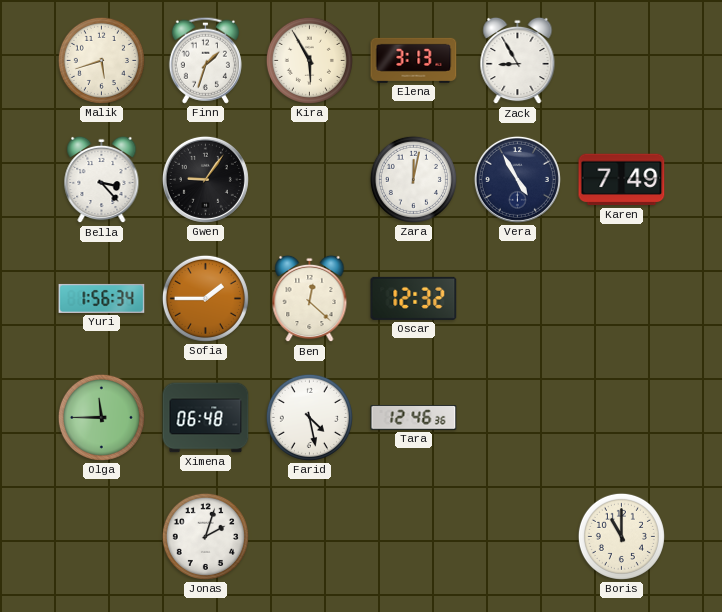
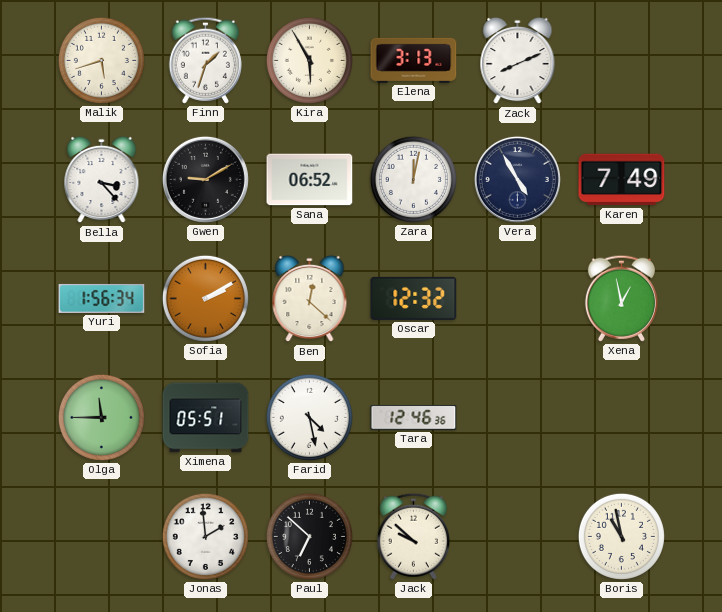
Zack: 8:55 -> 8:11
Gwen: 9:06 -> 9:10
Sana: none -> 06:52
Sofia: 1:45 -> 2:10
Xena: none -> 12:58
Ximena: 06:48 -> 05:51
Jonas: 2:03 -> 1:59
Paul: none -> 6:52
Jack: none -> 9:52
Boris: 11:00 -> 10:58
